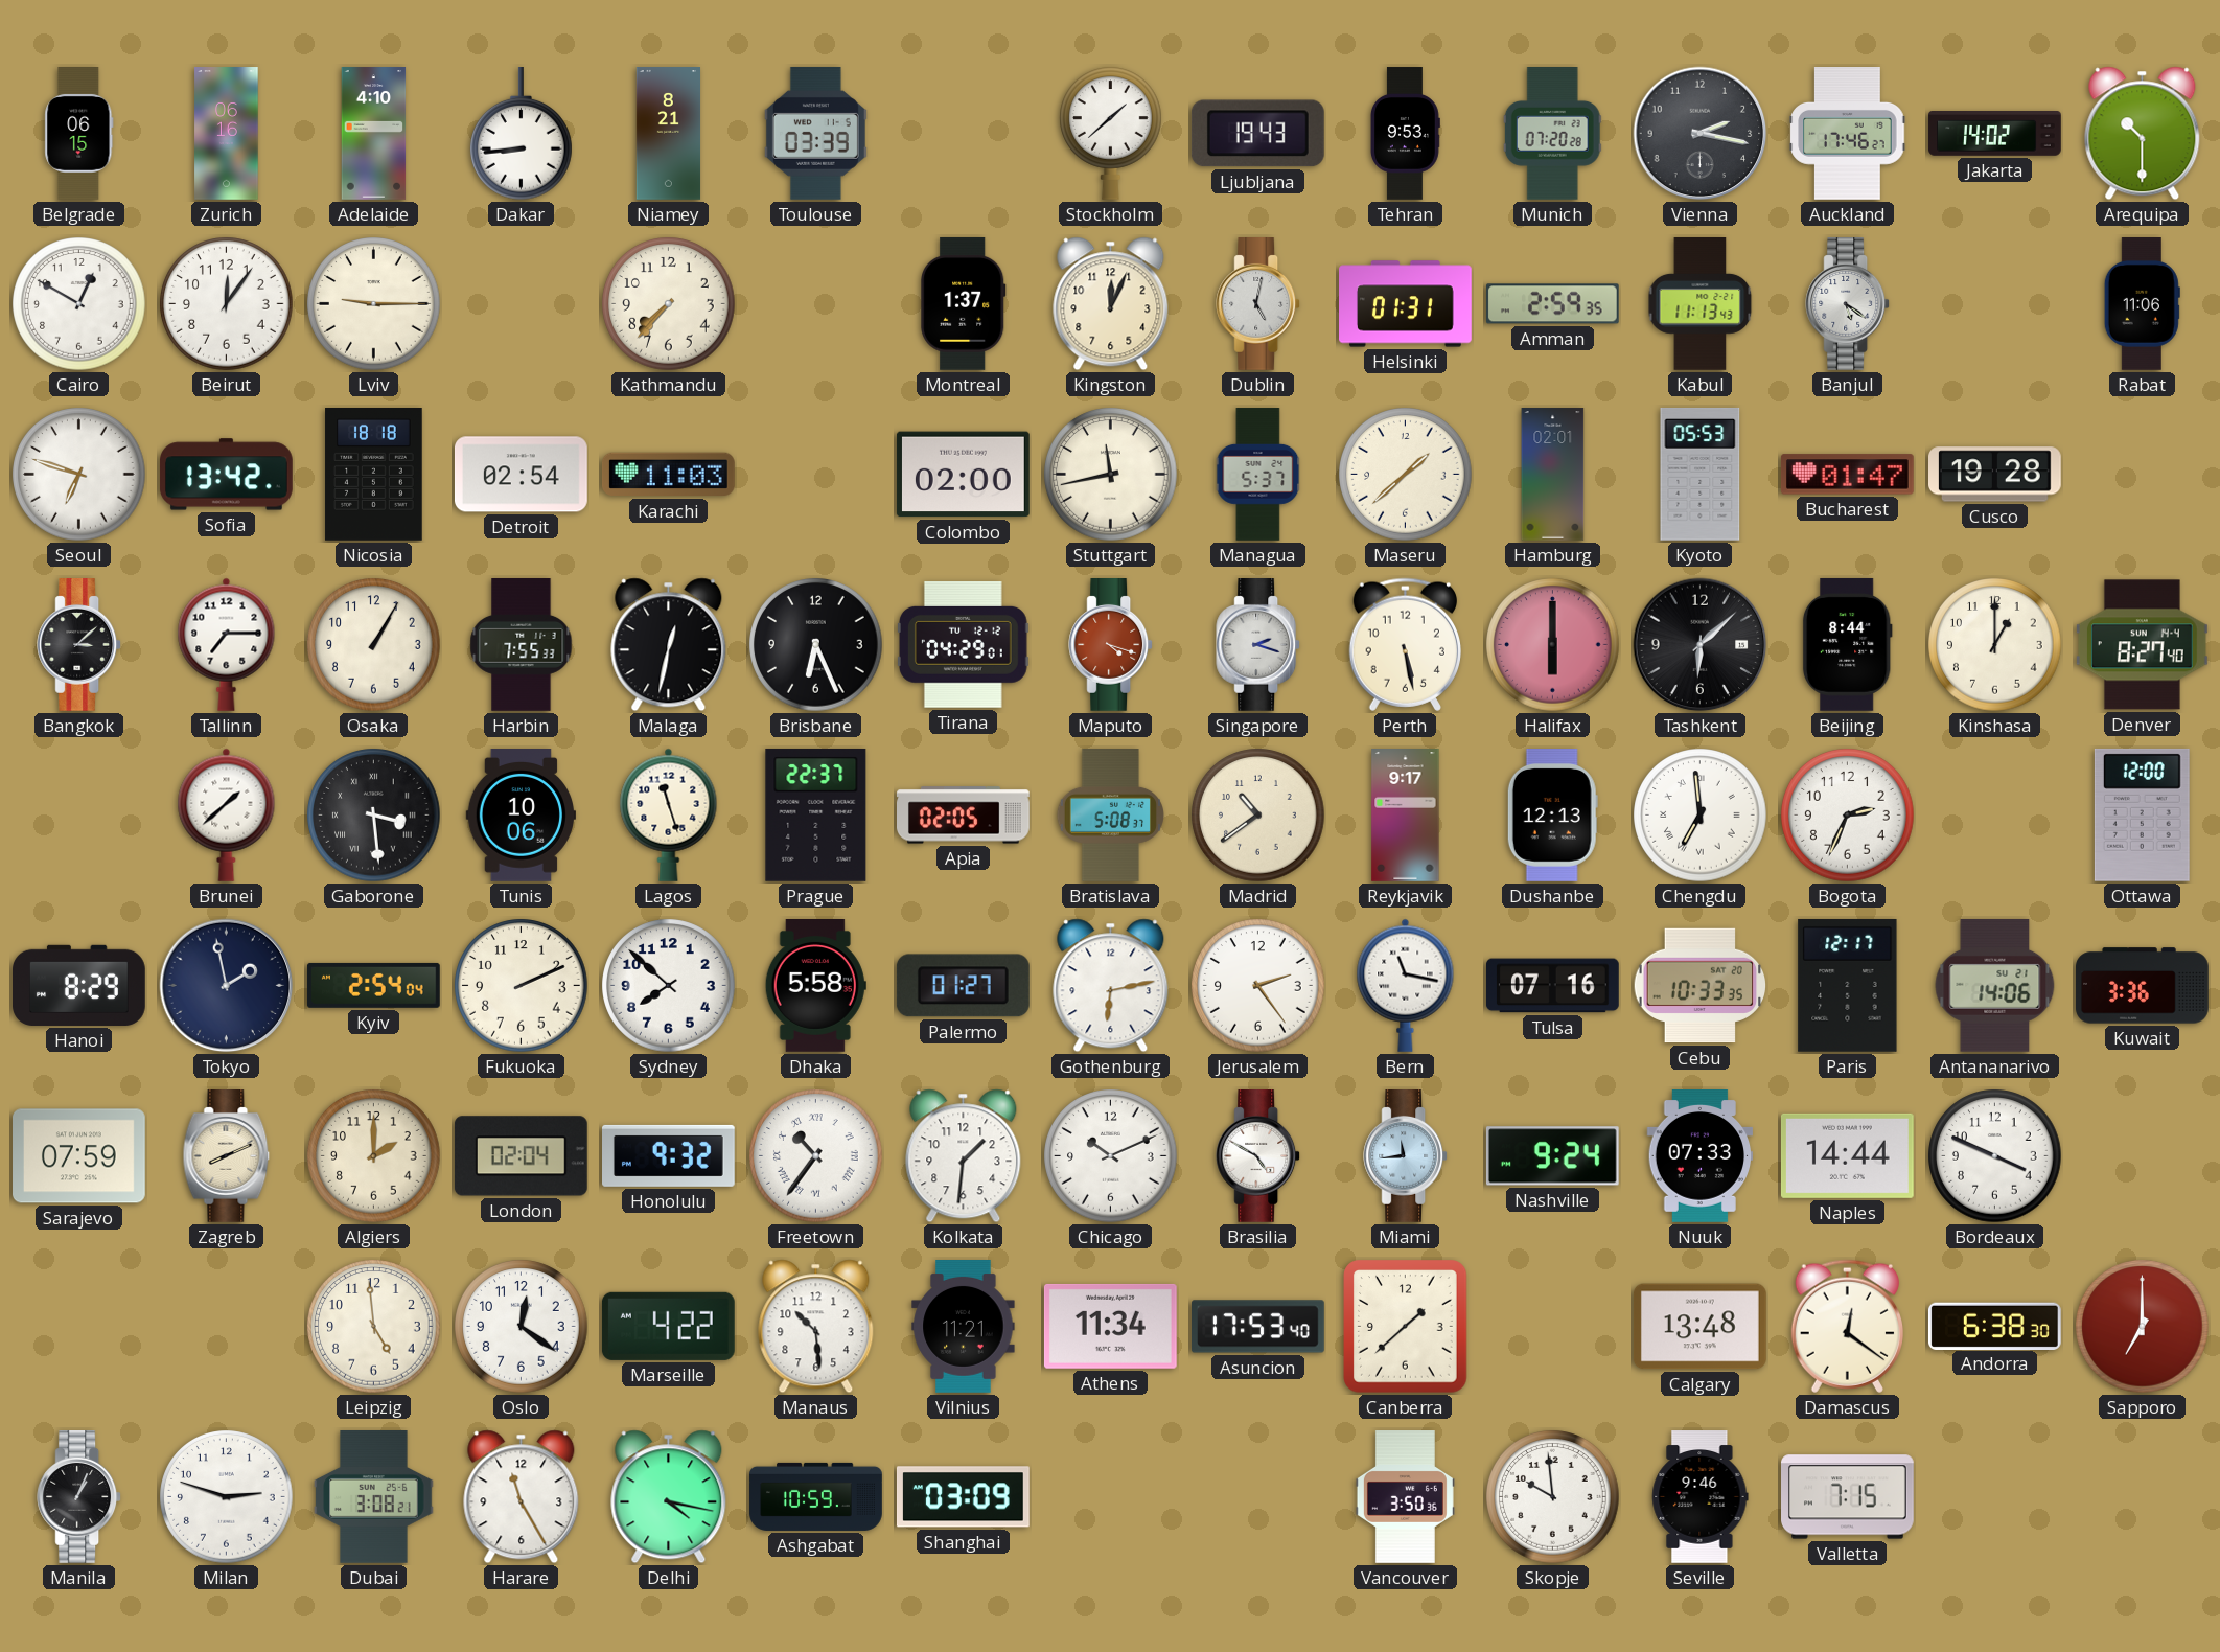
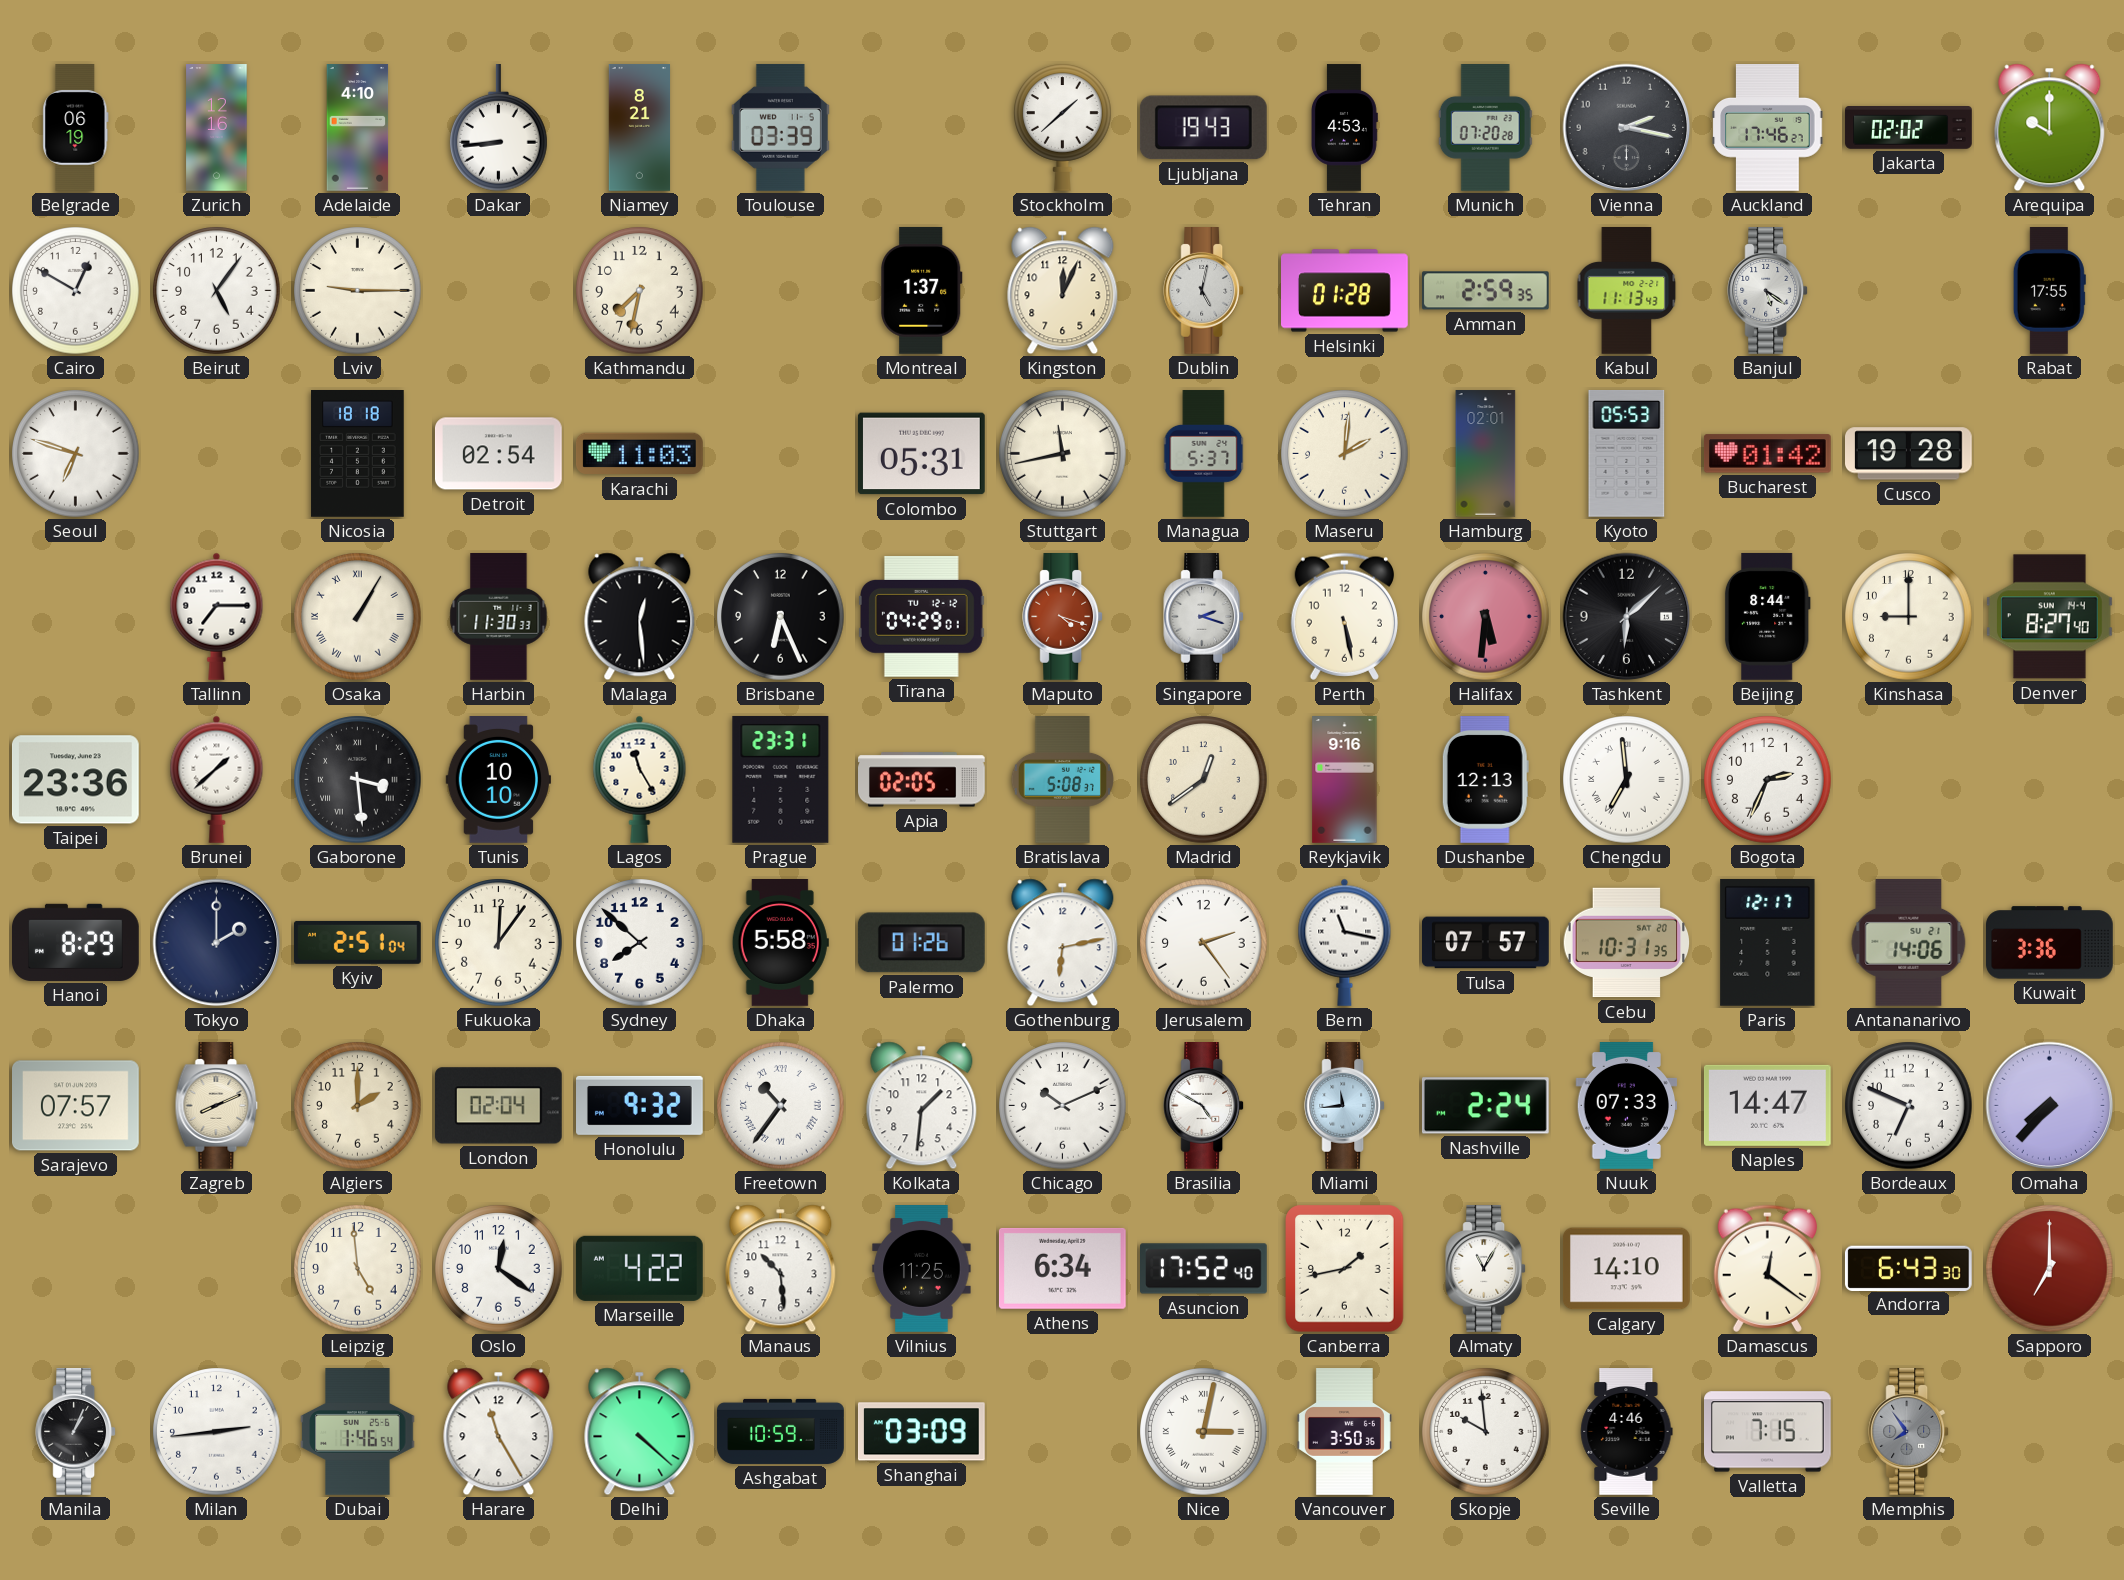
Belgrade: 06:15 -> 06:19
Zurich: 06:16 -> 12:16
Tehran: 9:53 -> 4:53
Jakarta: 14:02 -> 02:02
Arequipa: 10:30 -> 10:00
Beirut: 12:06 -> 5:06
Kathmandu: 7:37 -> 7:32
Helsinki: 01:31 -> 01:28
Rabat: 11:06 -> 17:55
Sofia: 13:42 -> none
Colombo: 02:00 -> 05:31
Maseru: 1:38 -> 2:01
Bucharest: 01:47 -> 01:42
Bangkok: 3:08 -> none
Osaka numerals: Arabic -> Roman
Harbin: 7:55 -> 11:30
Malaga: 12:32 -> 12:29
Halifax: 6:00 -> 5:31
Kinshasa: 1:00 -> 9:00
Taipei: none -> 23:36
Tunis: 10:06 -> 10:10
Lagos: 11:27 -> 11:25
Prague: 22:37 -> 23:31
Madrid: 10:39 -> 12:39
Reykjavik: 9:17 -> 9:16
Ottawa: 12:00 -> none
Tokyo: 1:58 -> 2:00
Kyiv: 2:54 -> 2:51
Fukuoka: 2:11 -> 12:06
Palermo: 01:27 -> 01:26
Tulsa: 07:16 -> 07:57
Cebu: 10:33 -> 10:31
Sarajevo: 07:59 -> 07:57
Nashville: 9:24 -> 2:24
Naples: 14:44 -> 14:47
Bordeaux: 3:49 -> 6:49
Omaha: none -> 7:37
Vilnius: 11:21 -> 11:25
Athens: 11:34 -> 6:34
Asuncion: 17:53 -> 17:52
Canberra: 1:38 -> 1:43
Almaty: none -> 11:05
Calgary: 13:48 -> 14:10
Andorra: 6:38 -> 6:43
Milan: 2:48 -> 2:44
Dubai: 3:08 -> 1:46
Delhi: 4:17 -> 4:22
Nice: none -> 3:02
Seville: 9:46 -> 4:46
Memphis: none -> 7:54
